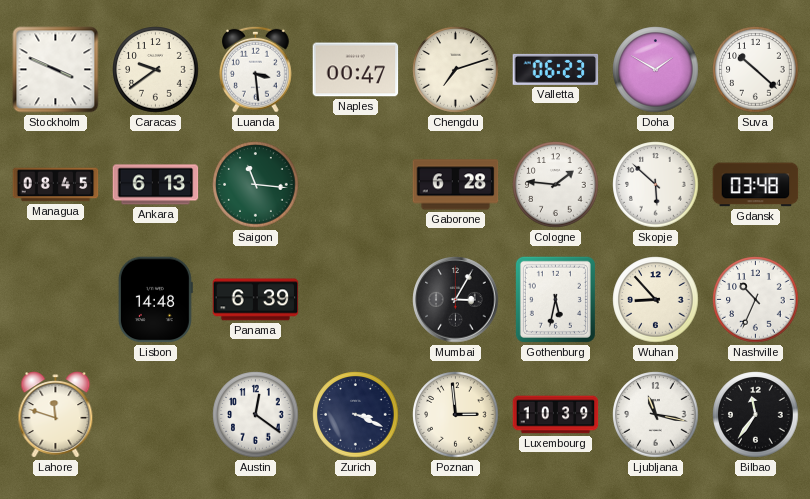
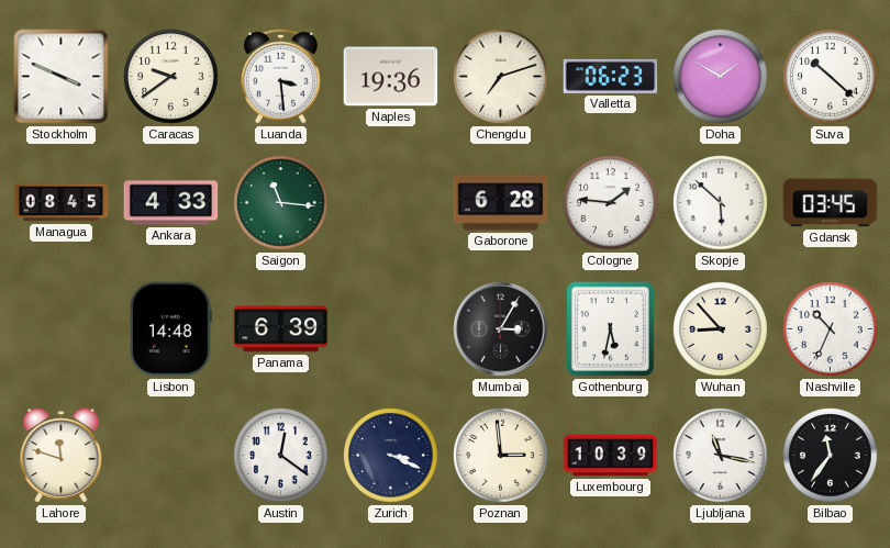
Naples: 00:47 -> 19:36
Ankara: 6:13 -> 4:33
Gdansk: 03:48 -> 03:45
